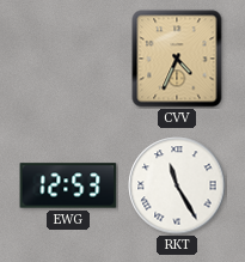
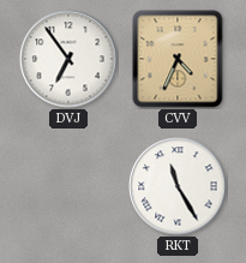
DVJ: none -> 6:54
EWG: 12:53 -> none
